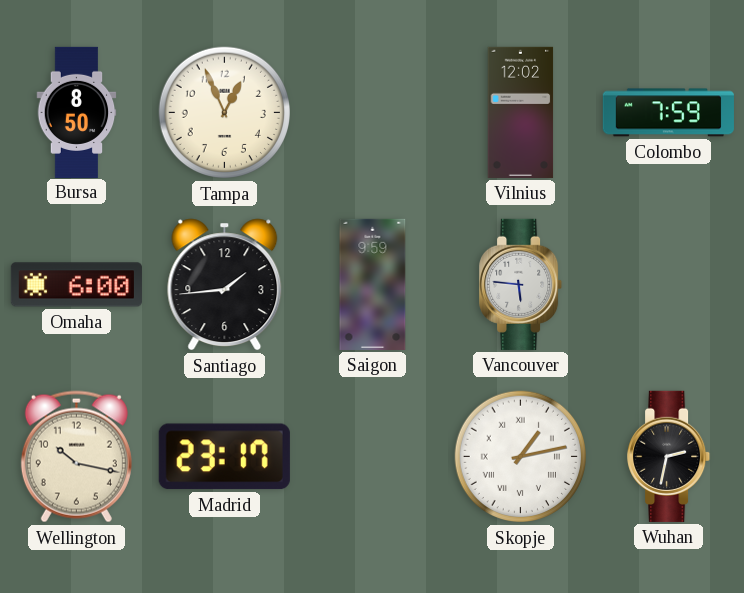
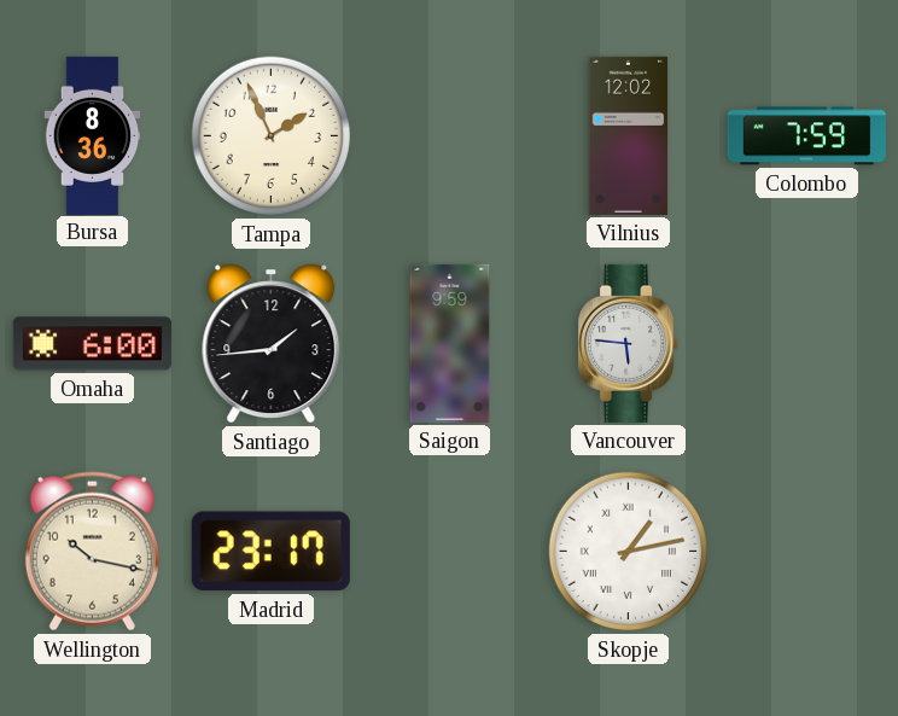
Bursa: 8:50 -> 8:36
Tampa: 12:56 -> 1:56
Wuhan: 2:32 -> none
